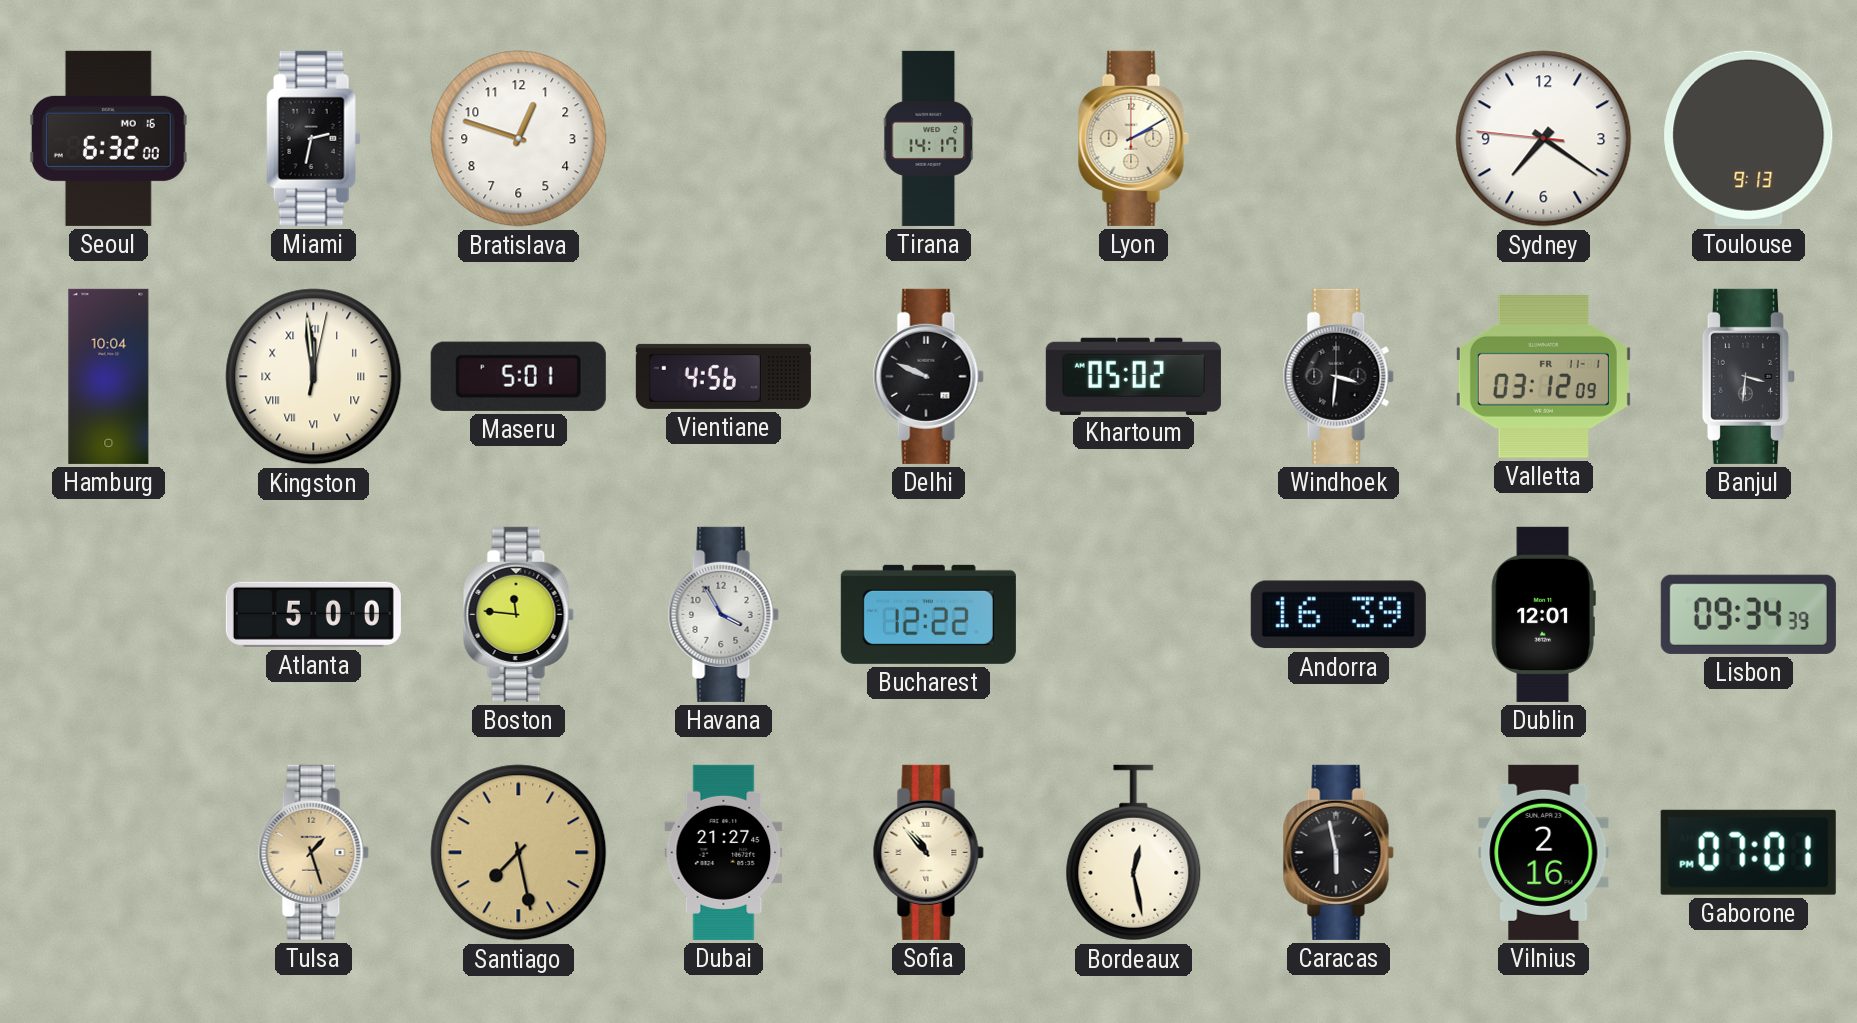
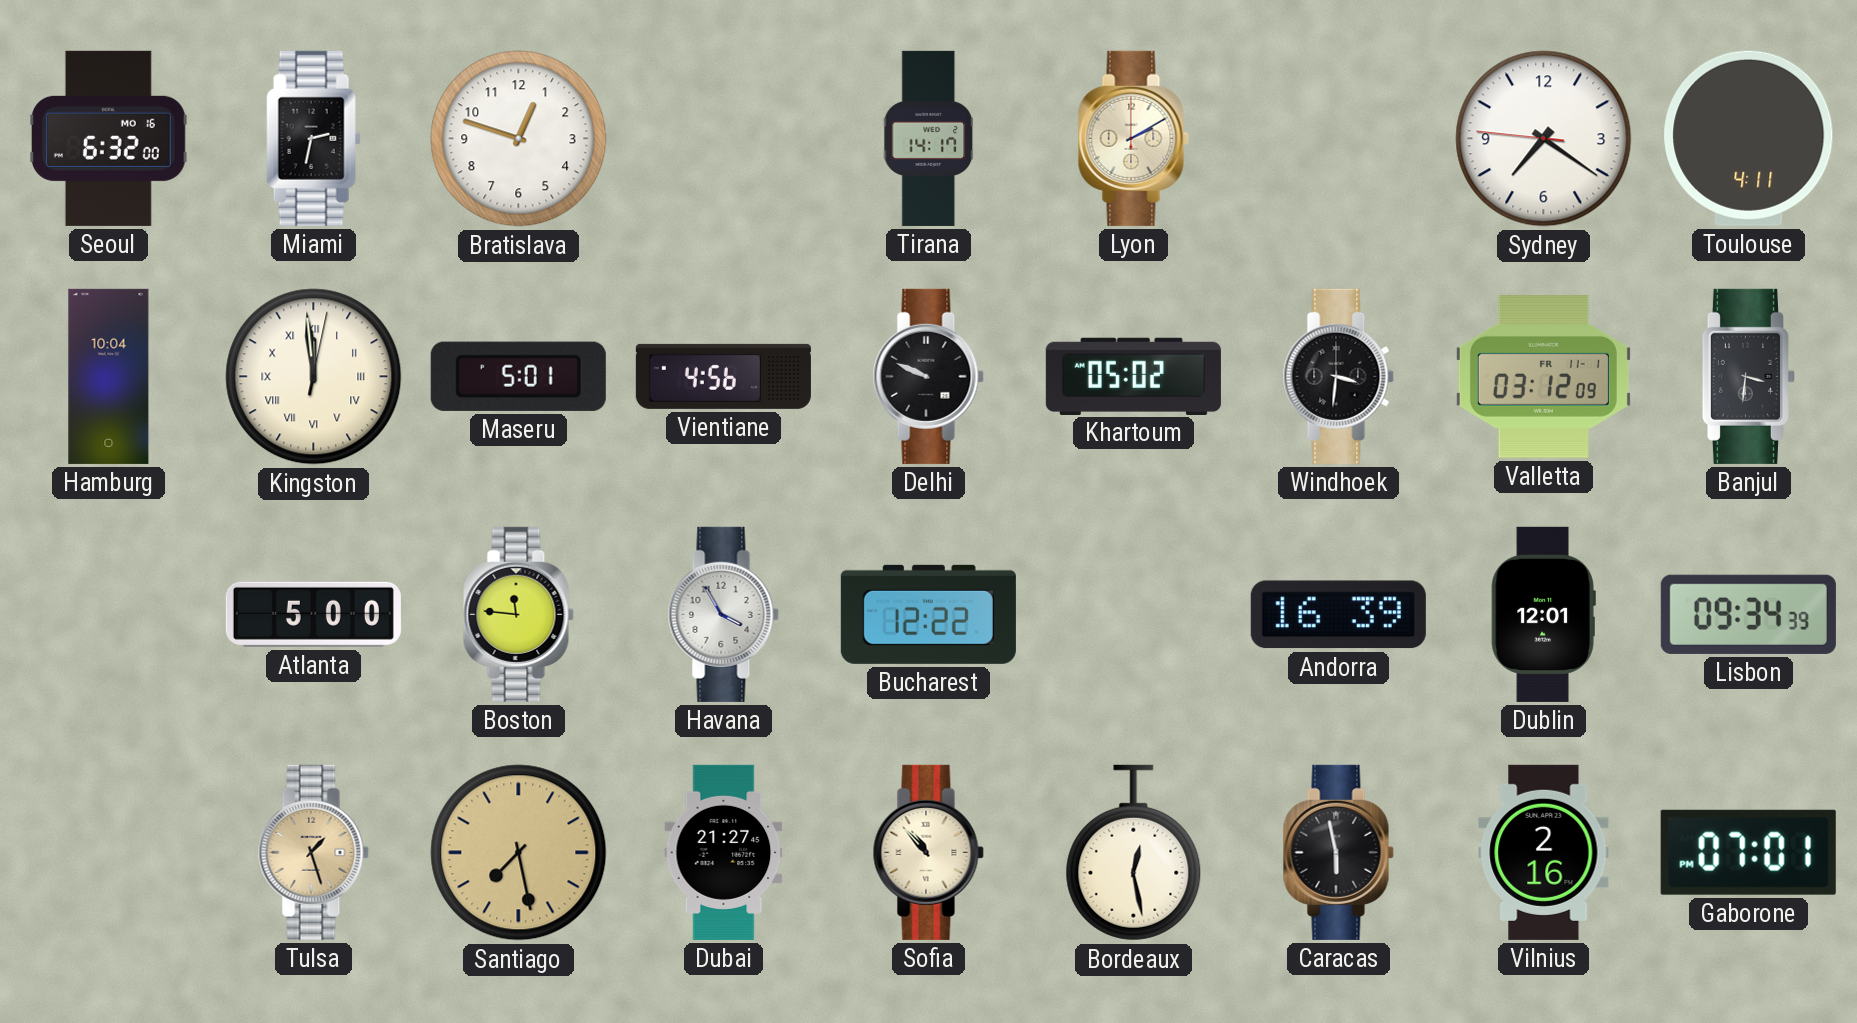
Toulouse: 9:13 -> 4:11
